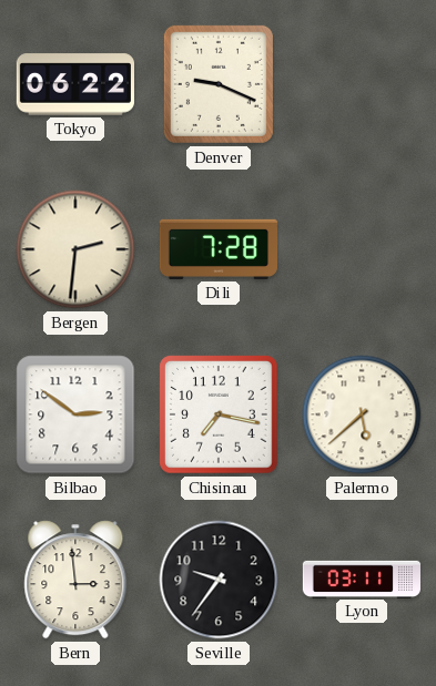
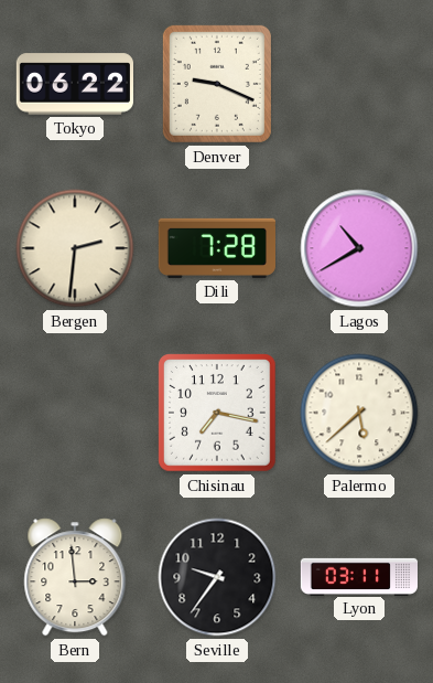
Lagos: none -> 10:40
Bilbao: 2:51 -> none
